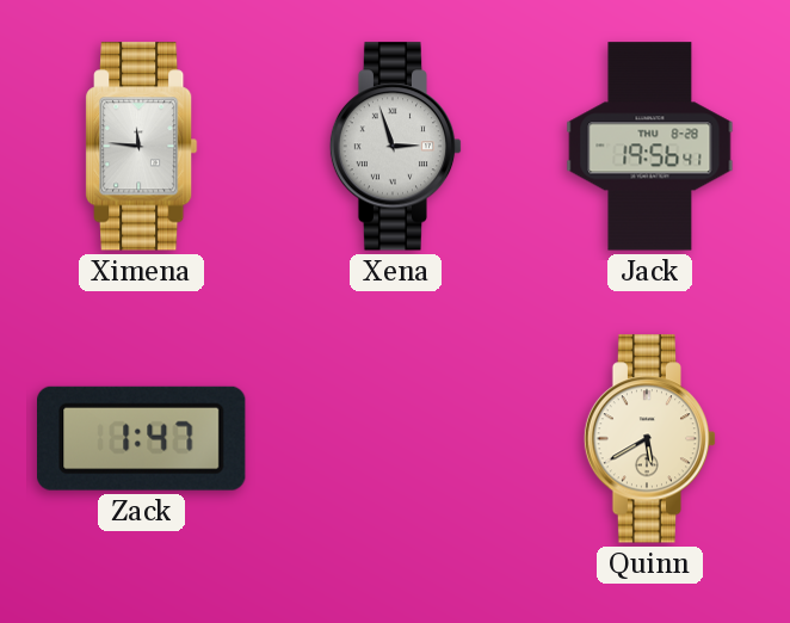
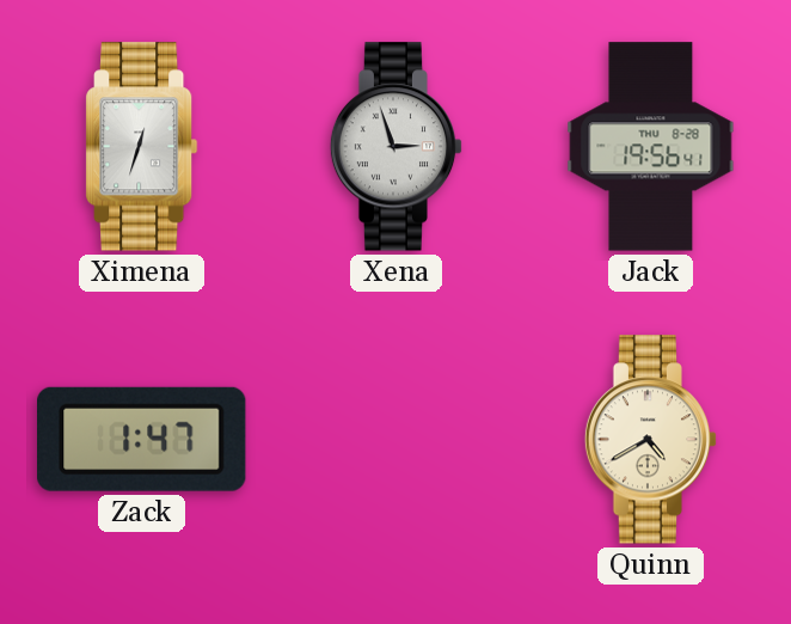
Ximena: 11:46 -> 12:33
Quinn: 5:40 -> 4:40
